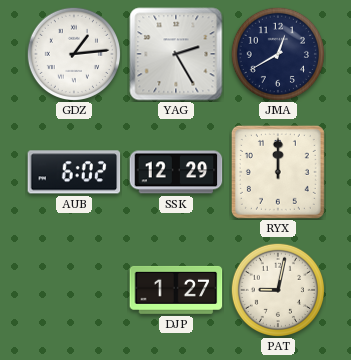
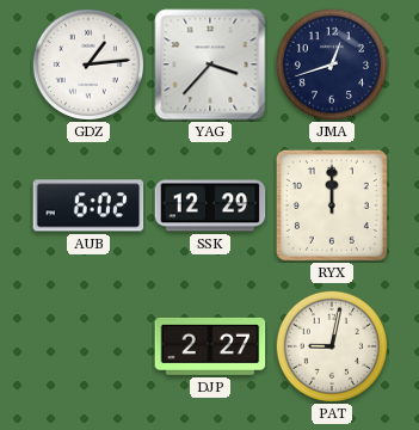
YAG: 2:25 -> 3:37
JMA: 12:40 -> 12:42
DJP: 1:27 -> 2:27
